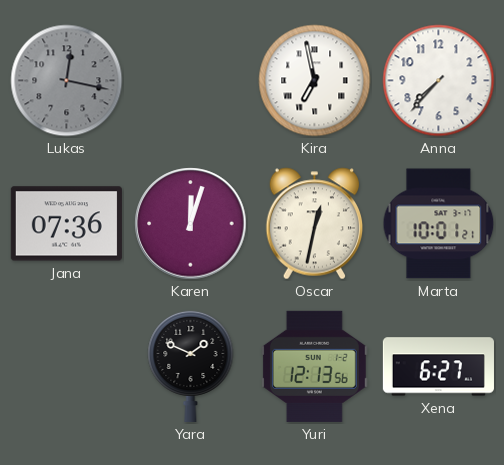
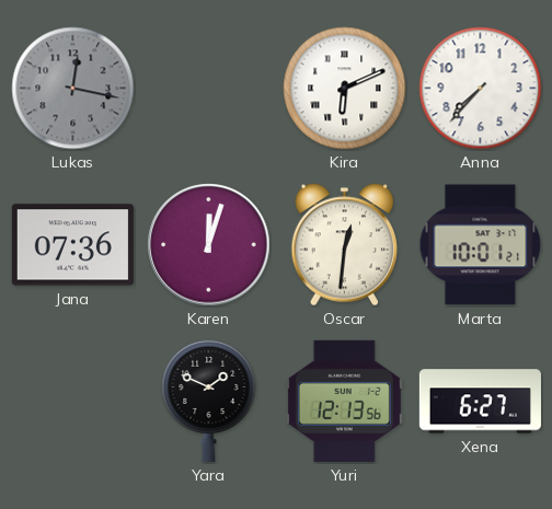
Kira: 6:58 -> 6:11
Oscar: 12:32 -> 12:31
